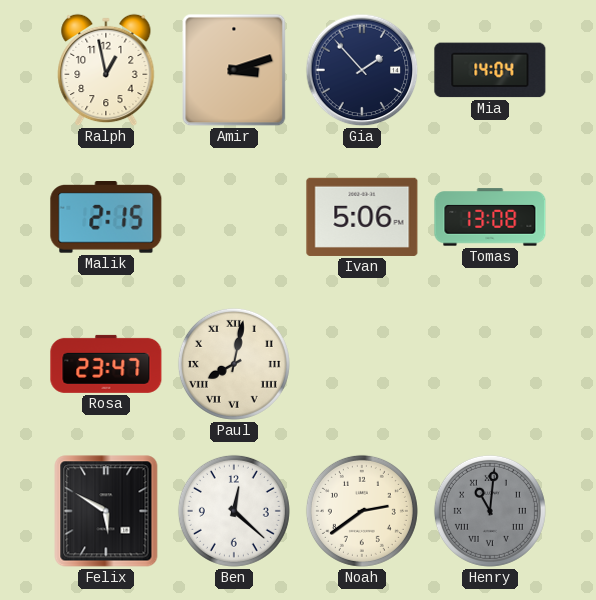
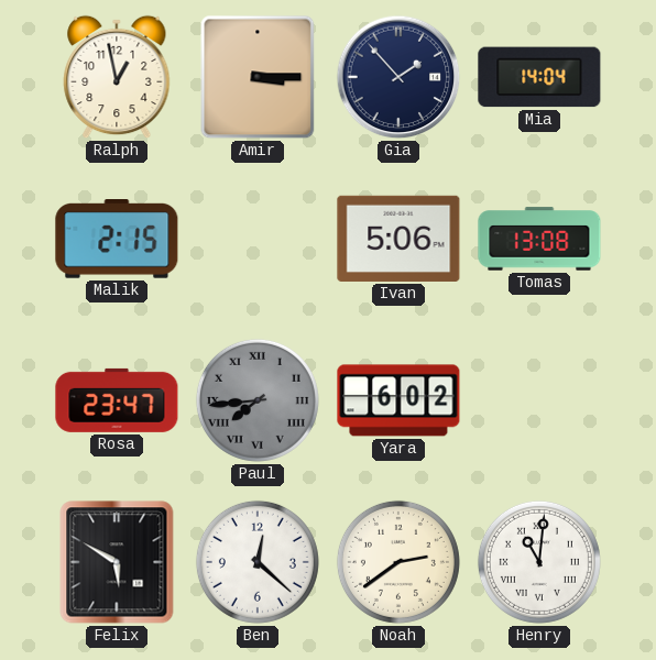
Amir: 3:12 -> 3:15
Paul: 8:02 -> 7:44
Paul dial: cream -> grey
Yara: none -> 6:02
Henry dial: grey -> white
